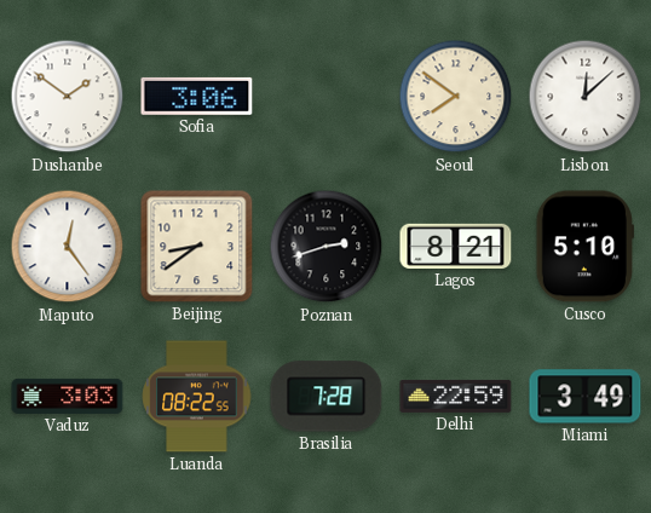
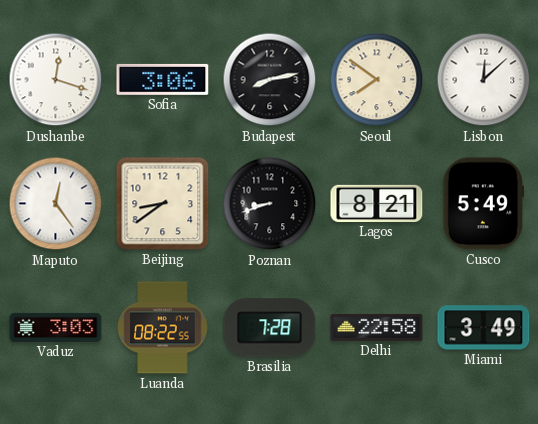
Dushanbe: 1:51 -> 12:18
Budapest: none -> 8:13
Poznan: 2:42 -> 8:42
Cusco: 5:10 -> 5:49
Delhi: 22:59 -> 22:58
